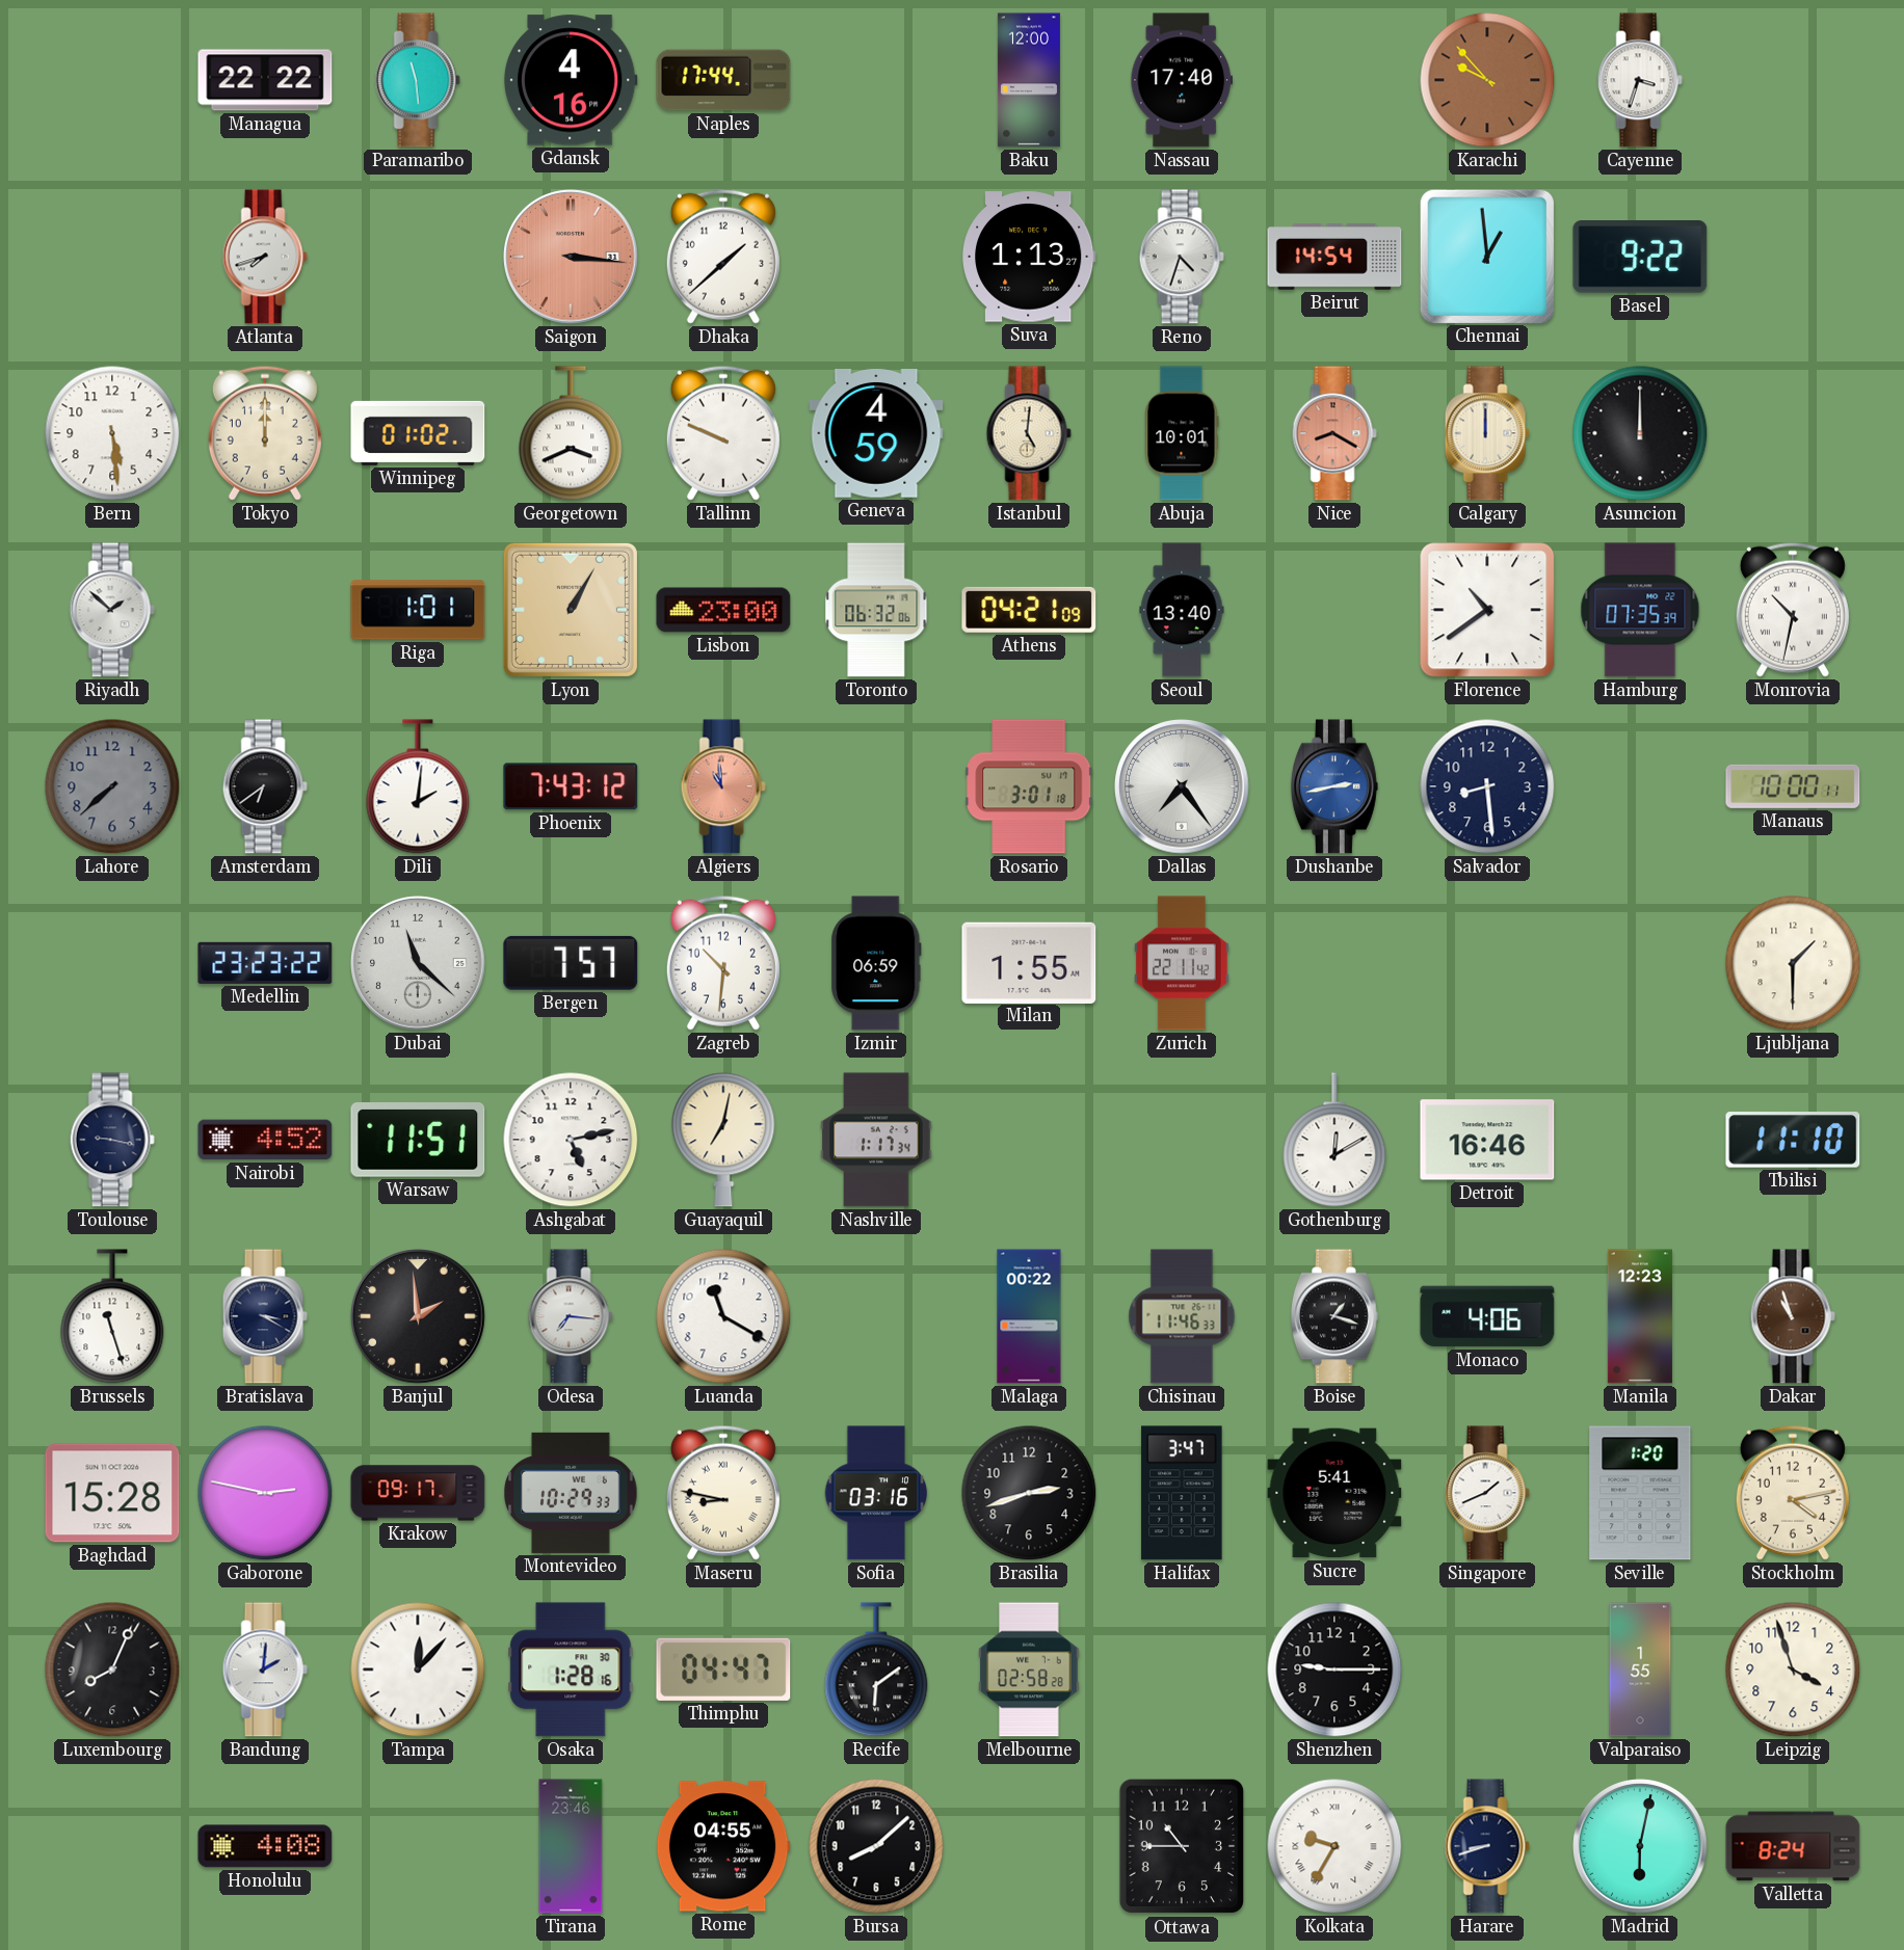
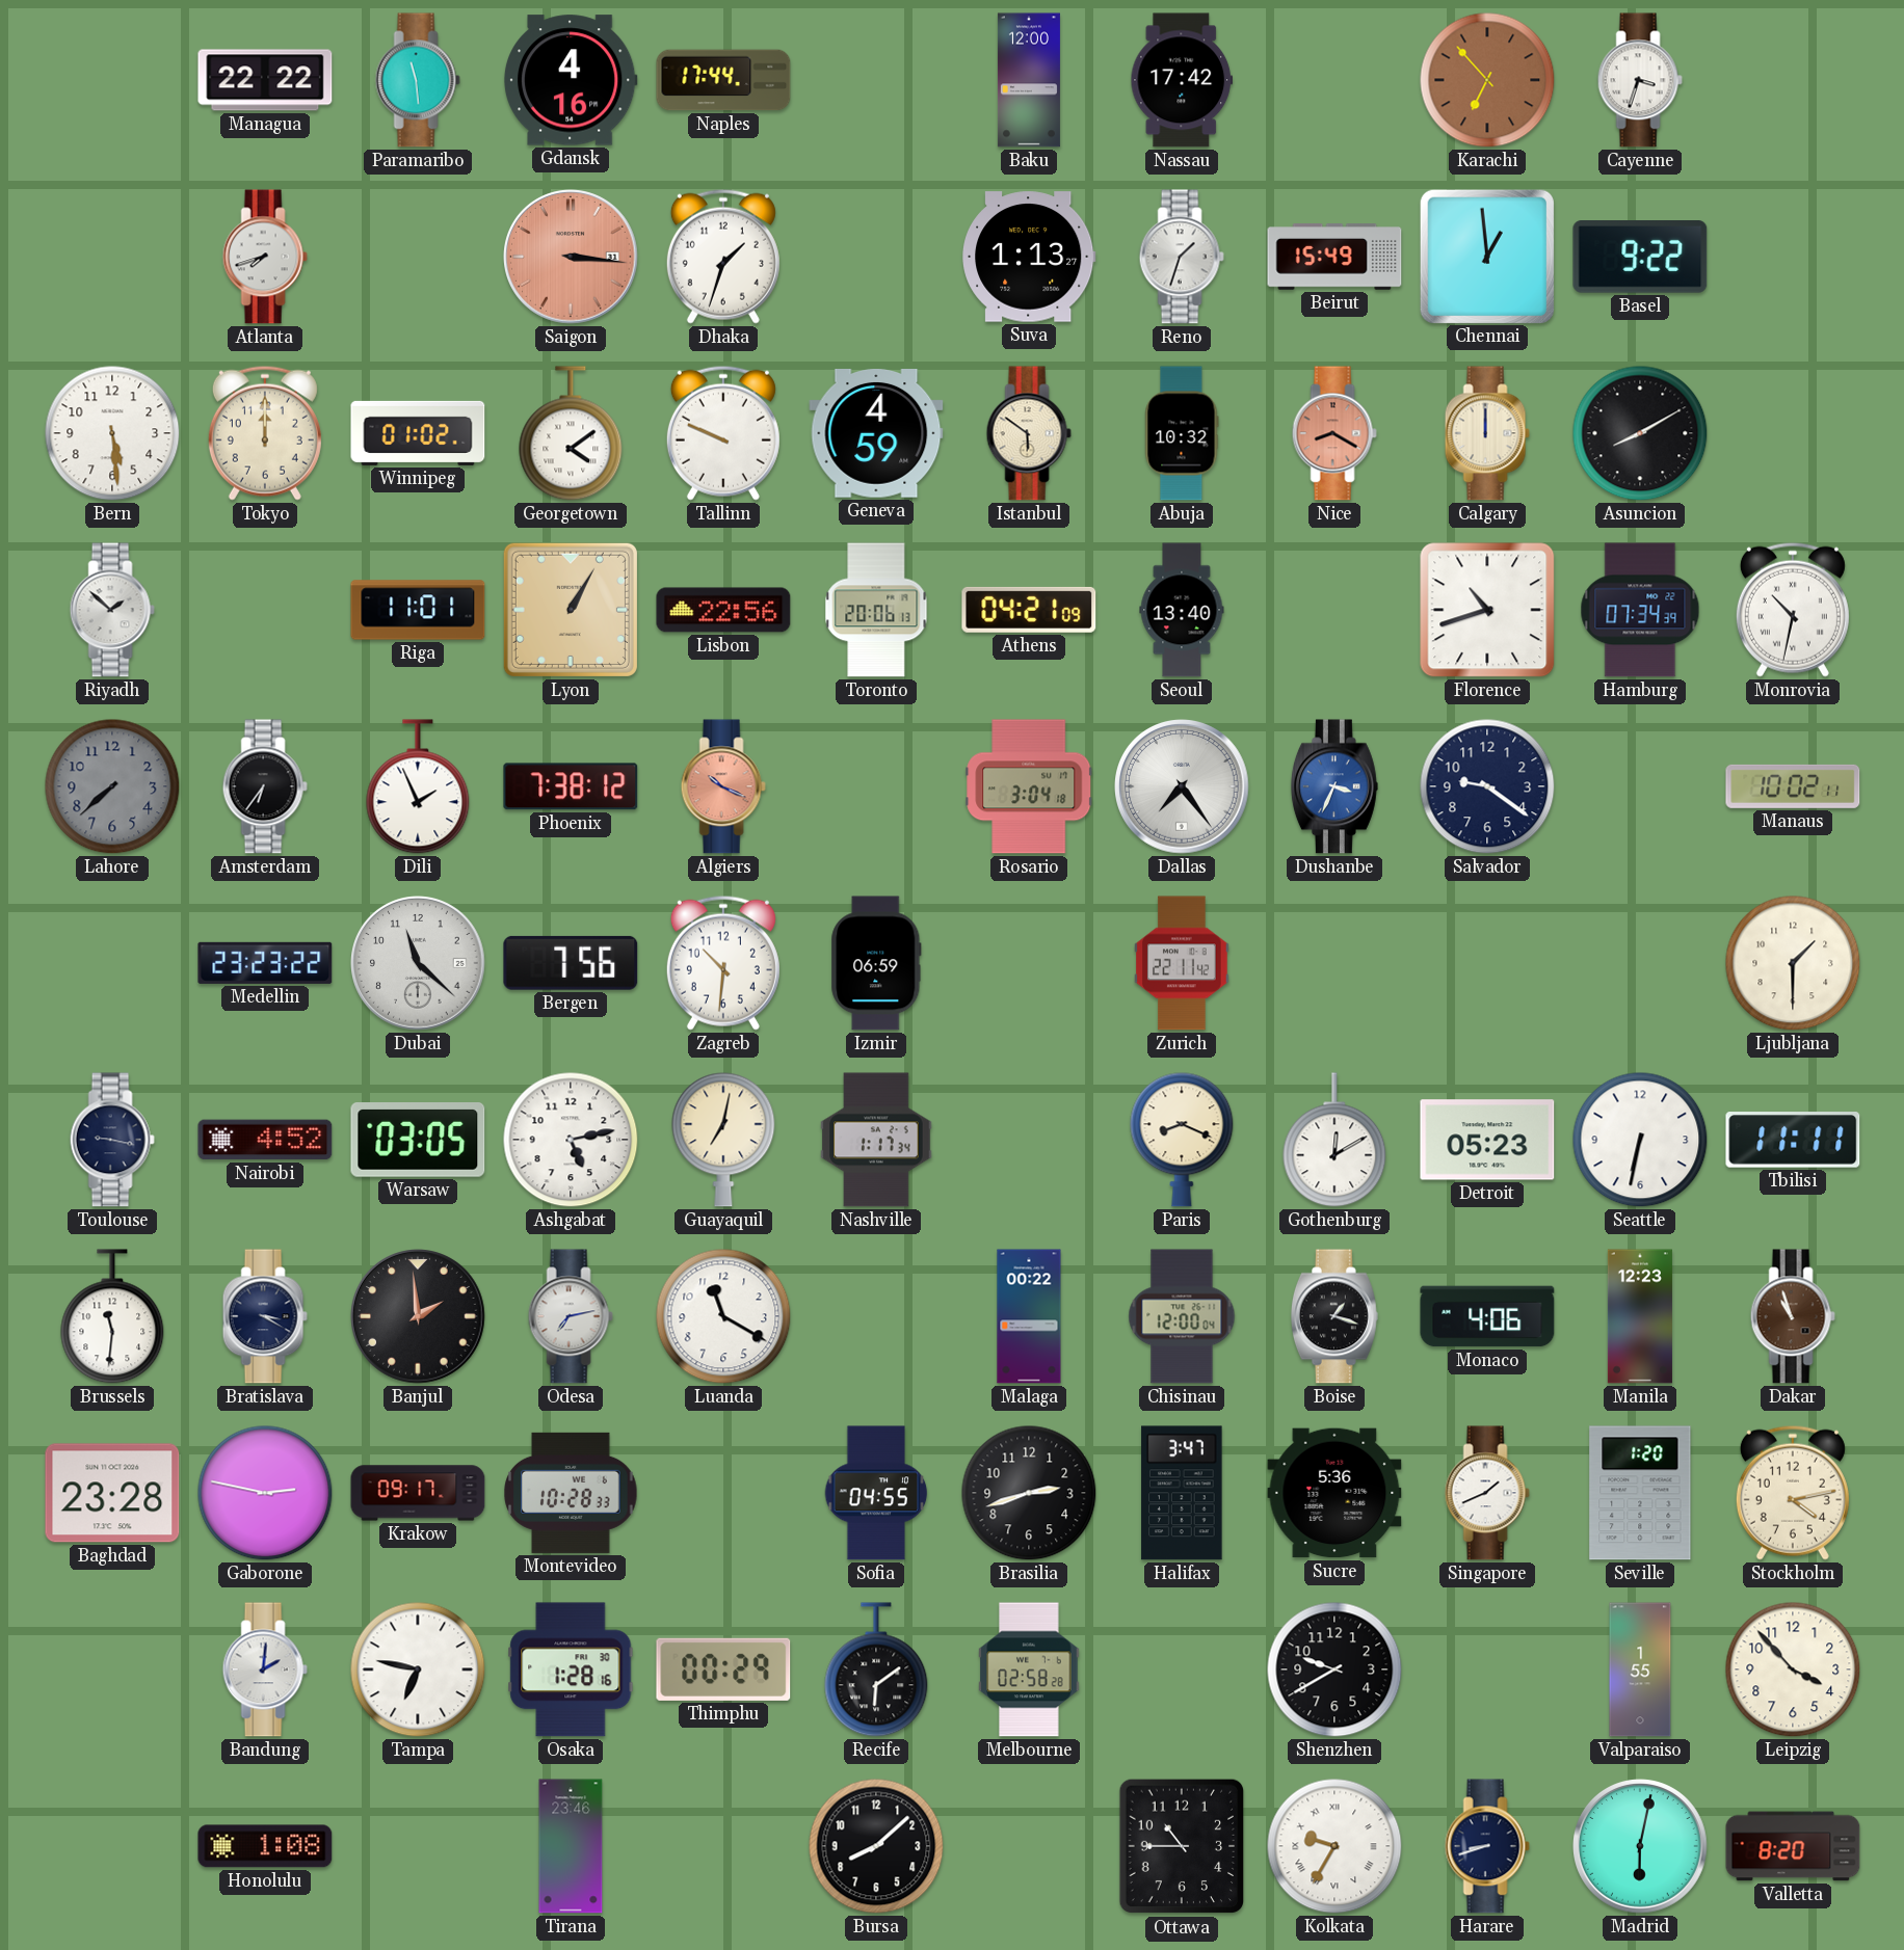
Nassau: 17:40 -> 17:42
Karachi: 9:53 -> 6:53
Dhaka: 1:38 -> 1:33
Reno: 4:33 -> 1:33
Beirut: 14:54 -> 15:49
Georgetown: 3:41 -> 4:09
Istanbul: 5:01 -> 5:51
Abuja: 10:01 -> 10:32
Asuncion: 12:00 -> 8:10
Riga: 1:01 -> 11:01
Lisbon: 23:00 -> 22:56
Toronto: 06:32 -> 20:06
Florence: 10:39 -> 10:42
Hamburg: 07:35 -> 07:34
Amsterdam: 6:39 -> 6:36
Dili: 2:01 -> 1:56
Phoenix: 7:43 -> 7:38
Algiers: 10:59 -> 10:19
Rosario: 3:01 -> 3:04
Dushanbe: 2:43 -> 3:34
Salvador: 8:29 -> 9:21
Manaus: 10:00 -> 10:02
Bergen: 7:57 -> 7:56
Milan: 1:55 -> none
Warsaw: 11:51 -> 03:05
Paris: none -> 8:19
Detroit: 16:46 -> 05:23
Seattle: none -> 6:32
Tbilisi: 11:10 -> 11:11
Brussels: 11:27 -> 11:31
Odesa: 7:16 -> 7:13
Chisinau: 11:46 -> 12:00
Baghdad: 15:28 -> 23:28
Montevideo: 10:29 -> 10:28
Maseru: 8:47 -> none
Sofia: 03:16 -> 04:55
Sucre: 5:41 -> 5:36
Luxembourg: 8:04 -> none
Tampa: 12:07 -> 6:47
Thimphu: 04:47 -> 00:29
Shenzhen: 9:15 -> 9:40
Leipzig: 3:57 -> 3:53
Honolulu: 4:08 -> 1:08
Rome: 04:55 -> none
Valletta: 8:24 -> 8:20
